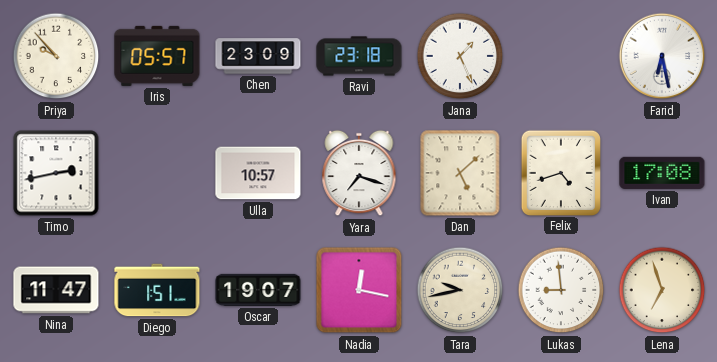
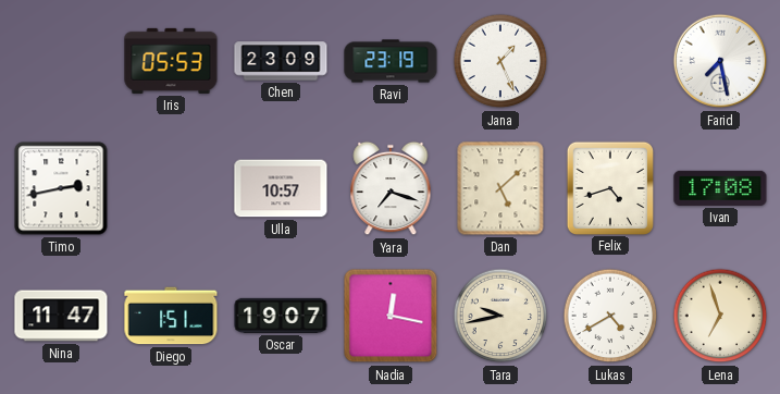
Priya: 9:53 -> none
Iris: 05:57 -> 05:53
Ravi: 23:18 -> 23:19
Farid: 6:28 -> 7:28
Lukas: 8:59 -> 4:40
